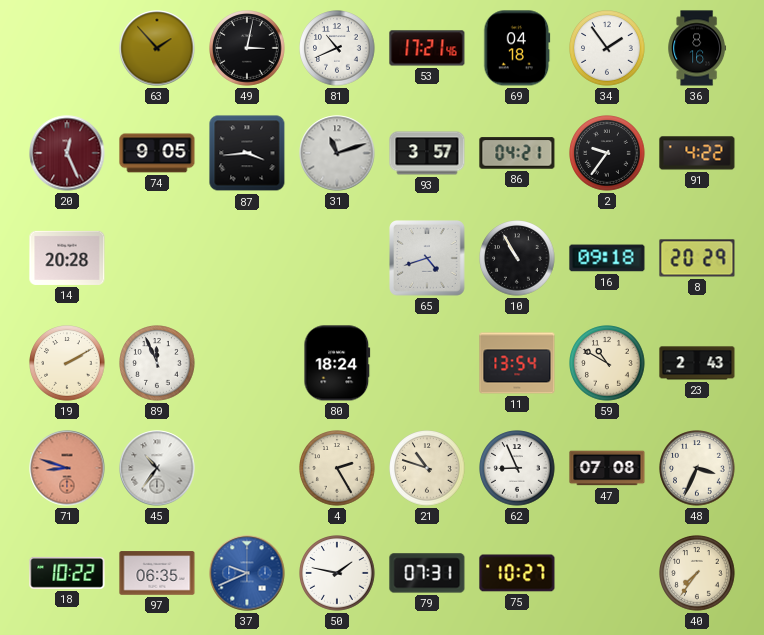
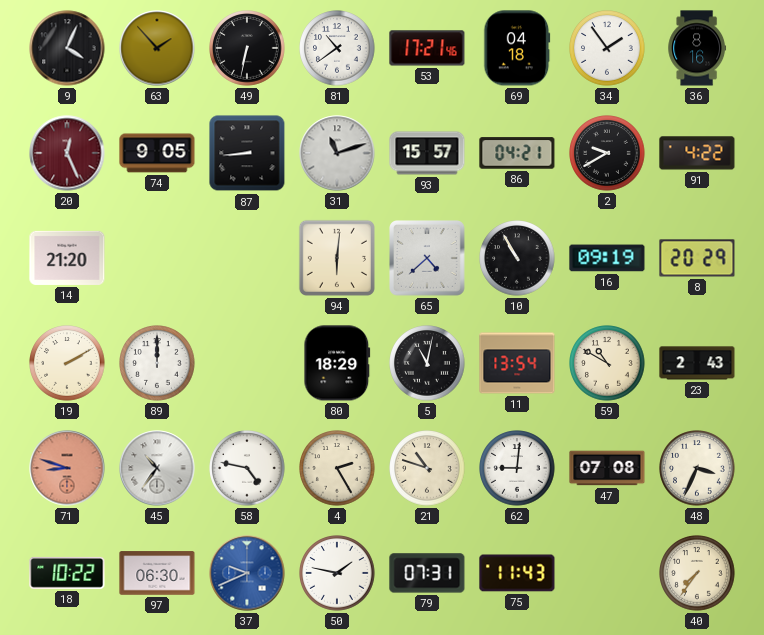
9: none -> 4:04
49: 3:02 -> 6:32
81: 10:41 -> 10:39
87: 3:44 -> 8:44
93: 3:57 -> 15:57
2: 9:36 -> 9:40
14: 20:28 -> 21:20
94: none -> 6:01
65: 4:42 -> 4:38
16: 09:18 -> 09:19
89: 11:56 -> 12:00
80: 18:24 -> 18:29
5: none -> 11:02
58: none -> 4:47
62: 8:56 -> 9:01
97: 06:35 -> 06:30
75: 10:27 -> 11:43
